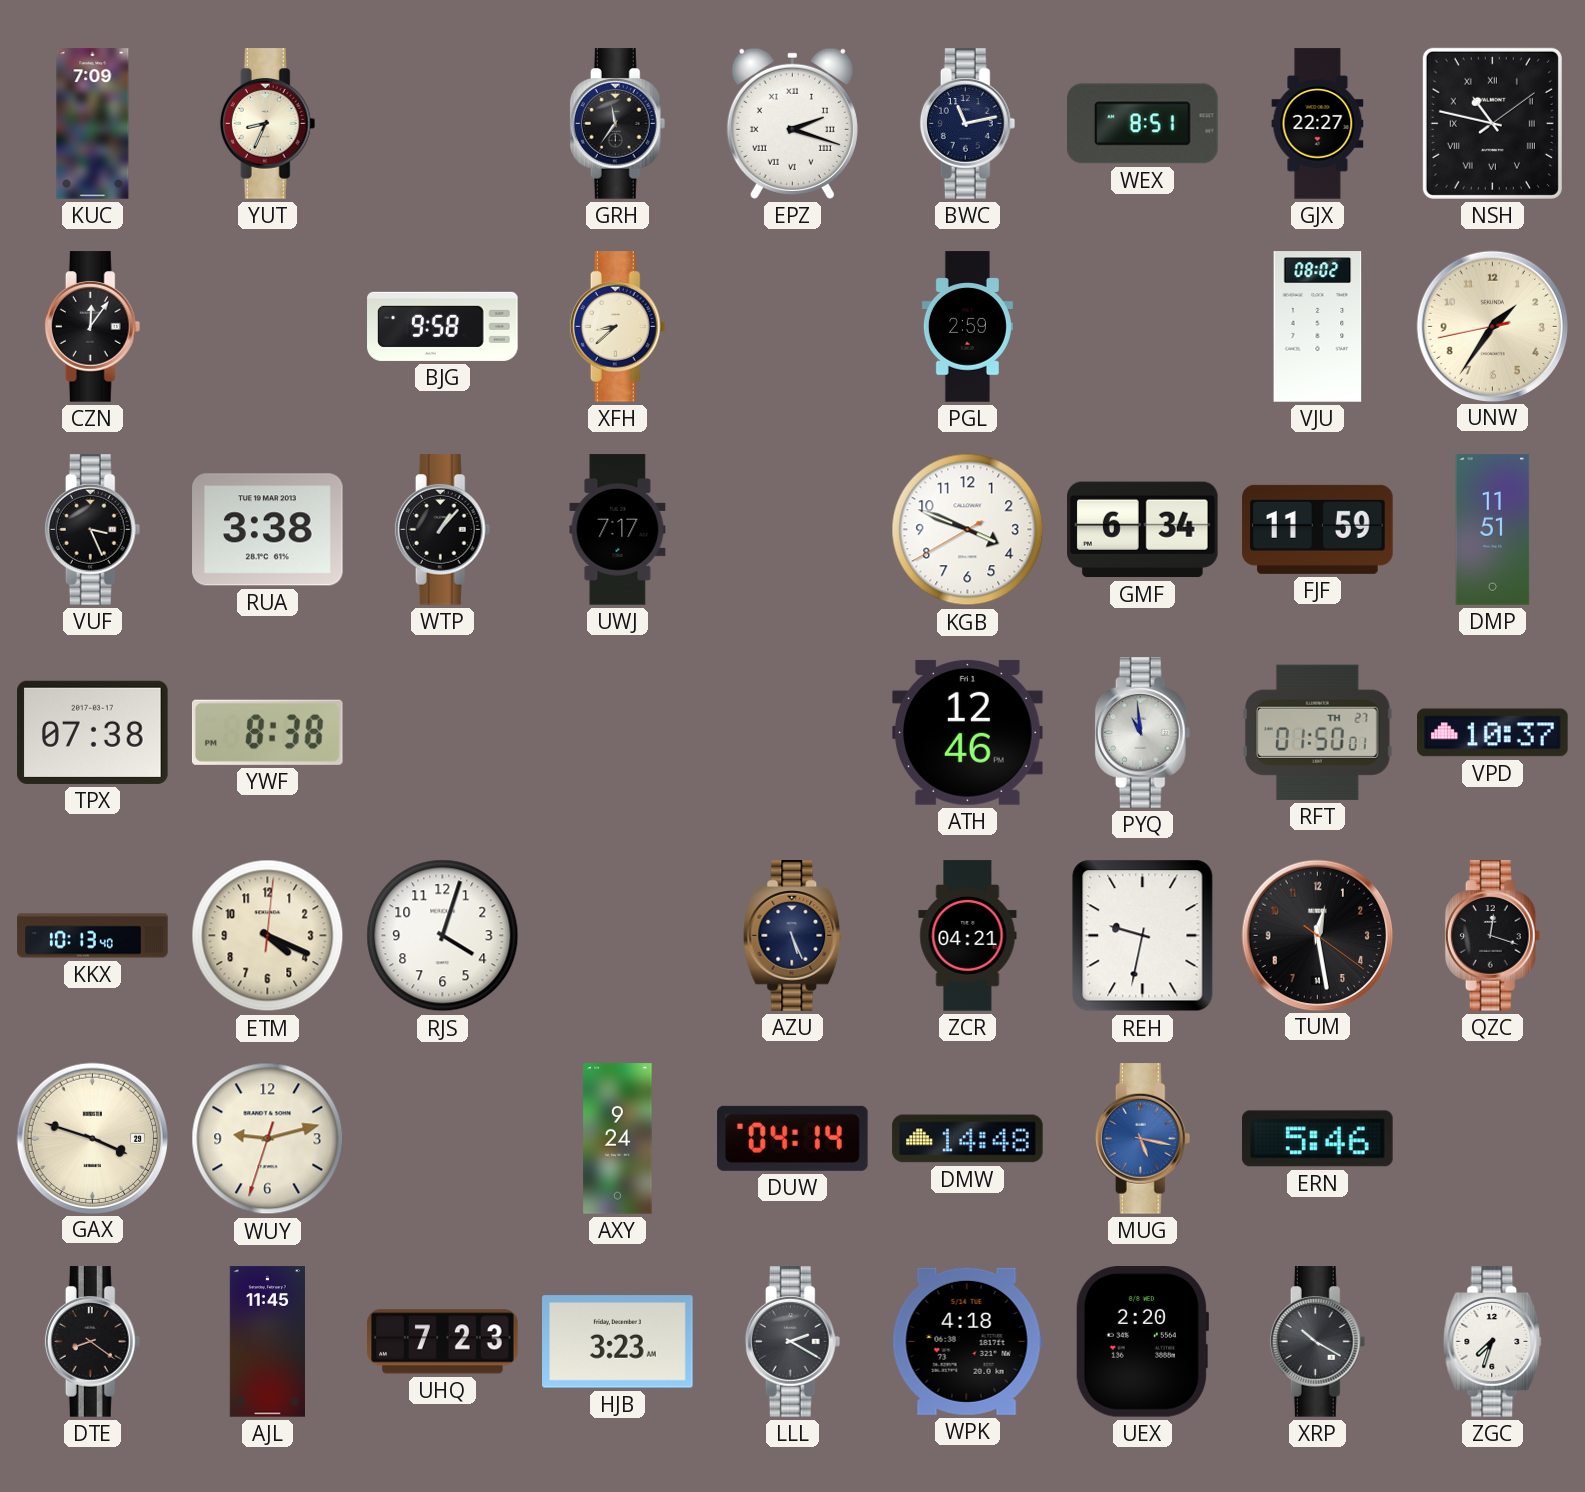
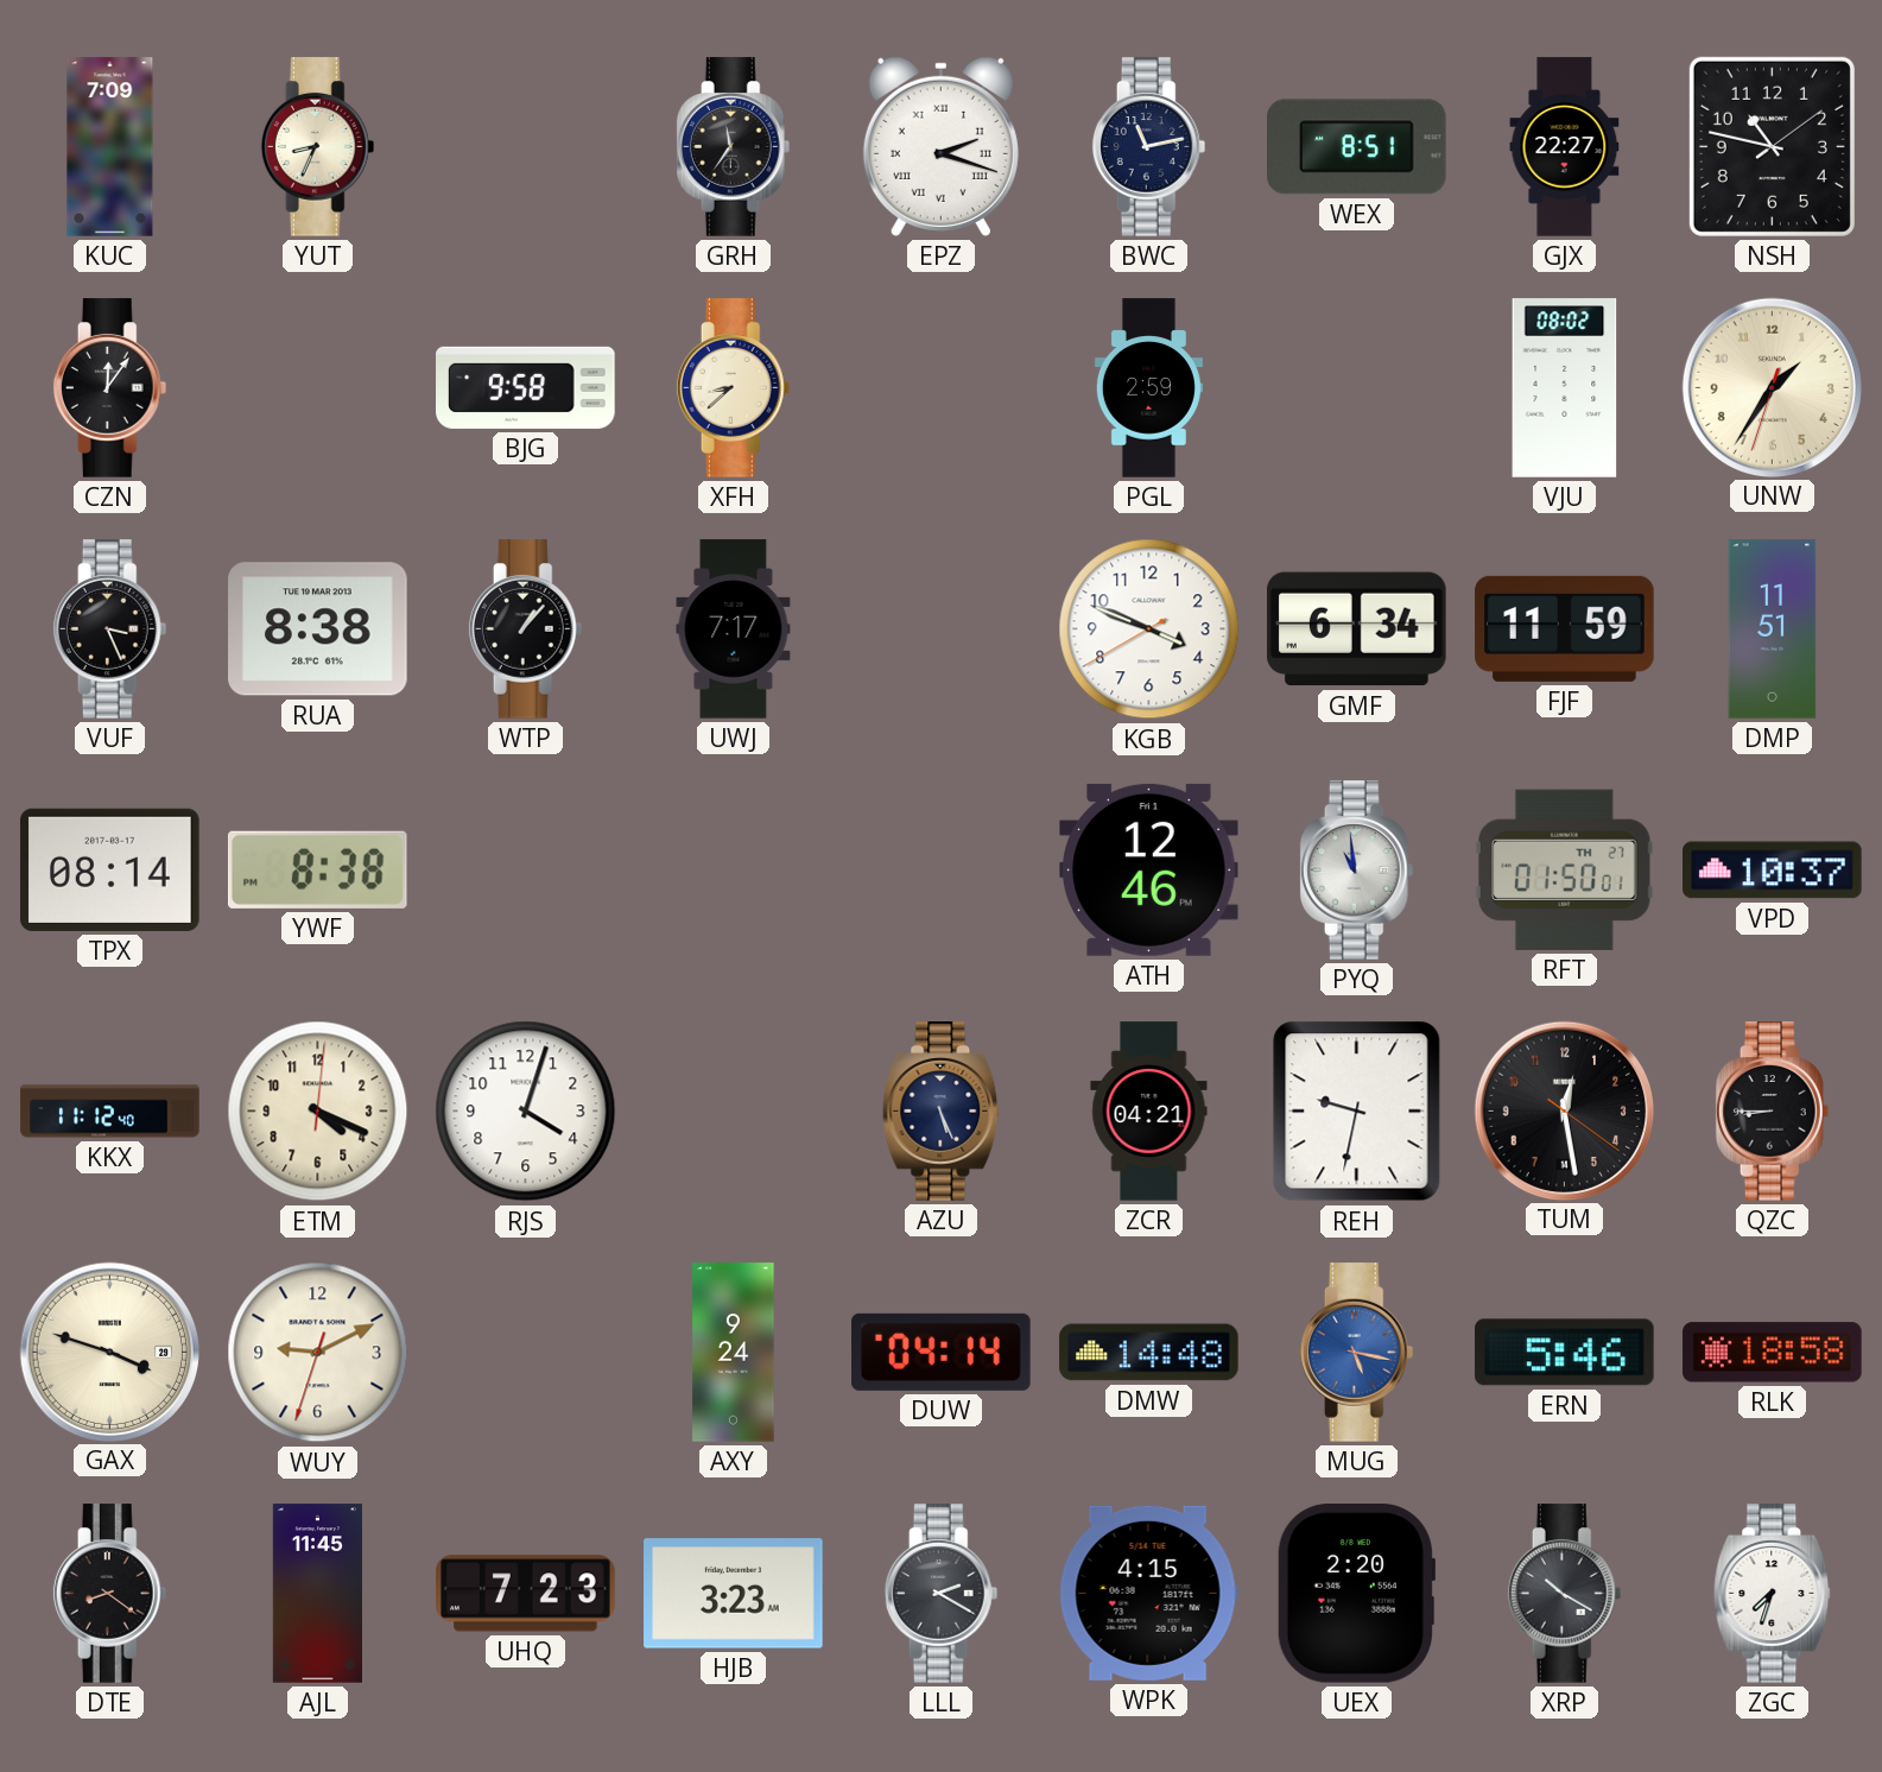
NSH numerals: Roman -> Arabic
UNW: 1:35:43 -> 1:35:33
RUA: 3:38 -> 8:38
TPX: 07:38 -> 08:14
KKX: 10:13 -> 11:12
QZC: 12:18 -> 8:45
WUY: 9:12 -> 9:10
RLK: none -> 18:58
WPK: 4:18 -> 4:15
